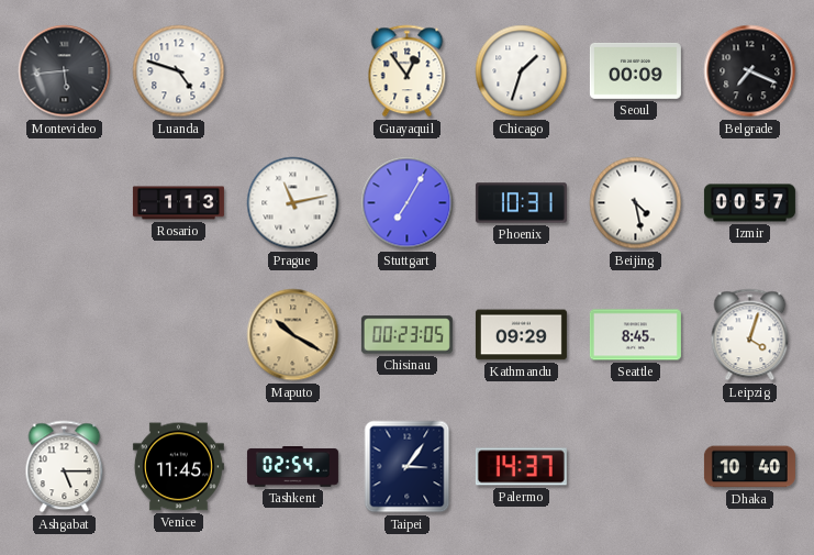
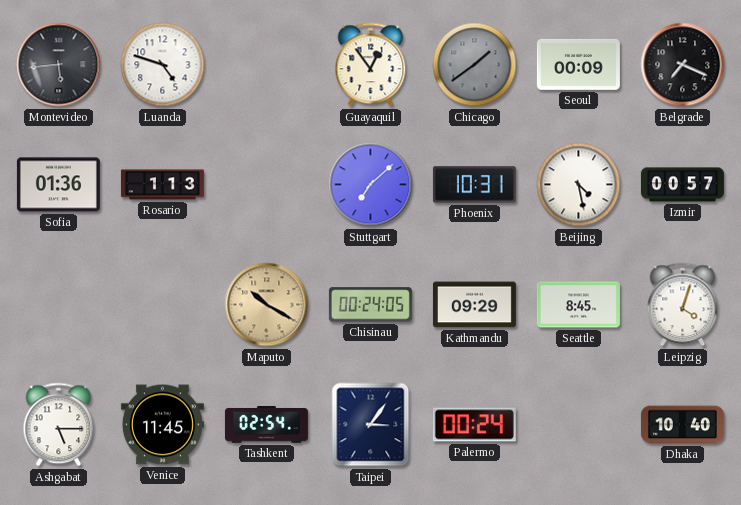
Chicago: 1:33 -> 1:39
Chicago dial: white -> grey
Sofia: none -> 01:36
Prague: 11:13 -> none
Stuttgart: 7:05 -> 7:08
Chisinau: 00:23 -> 00:24
Palermo: 14:37 -> 00:24
